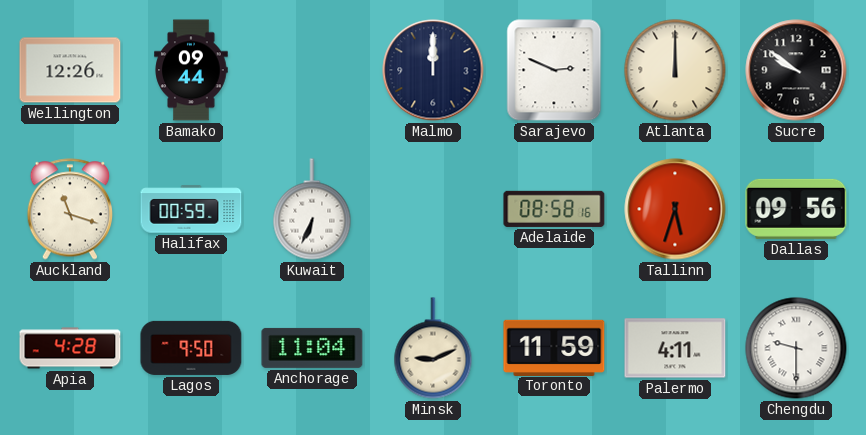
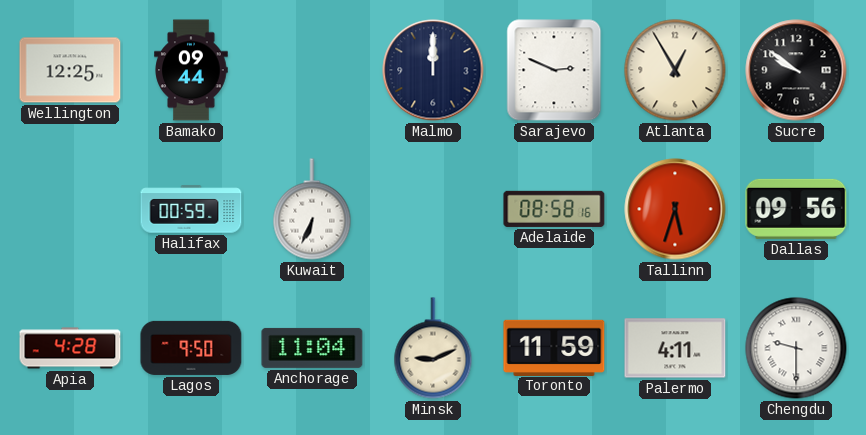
Wellington: 12:26 -> 12:25
Atlanta: 12:00 -> 12:55
Auckland: 11:18 -> none
